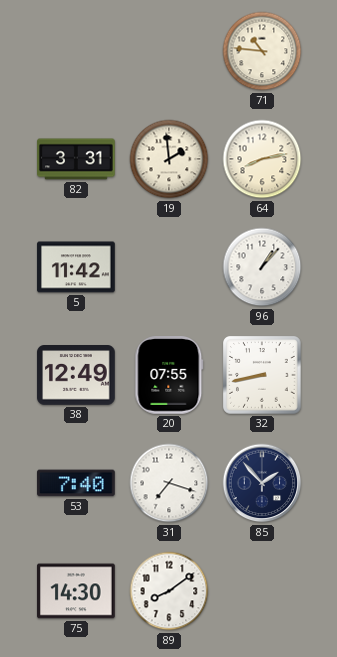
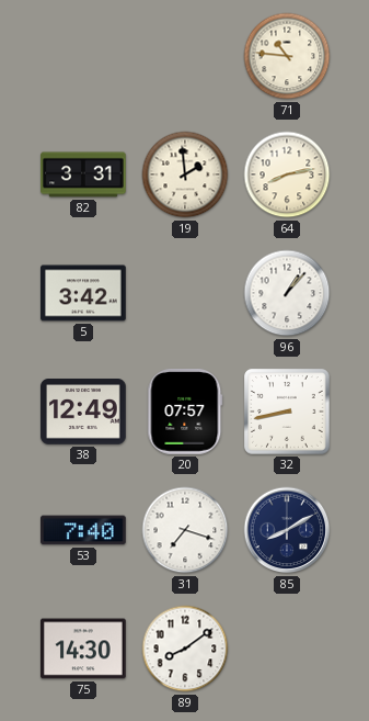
5: 11:42 -> 3:42
20: 07:55 -> 07:57
85: 1:53 -> 8:10
